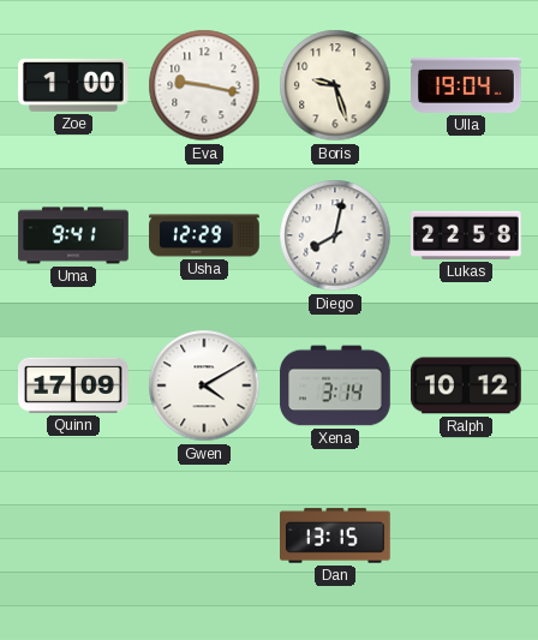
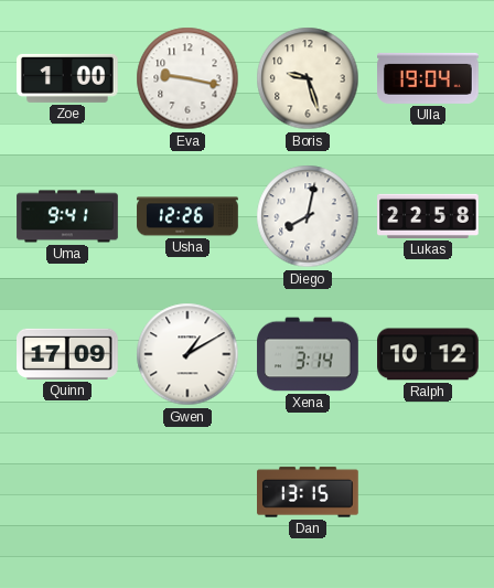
Usha: 12:29 -> 12:26
Gwen: 4:10 -> 1:10
